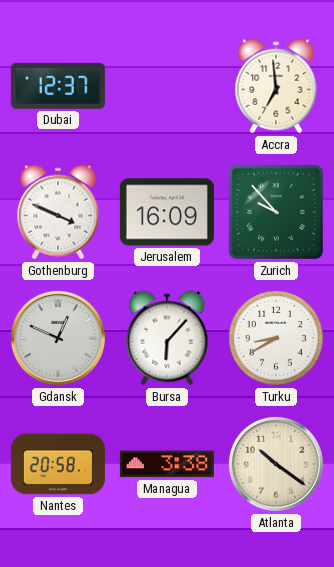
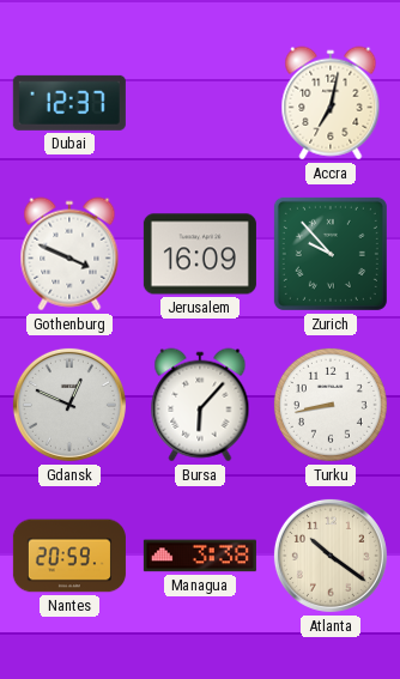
Accra: 6:59 -> 7:02
Turku: 8:40 -> 8:43
Nantes: 20:58 -> 20:59
